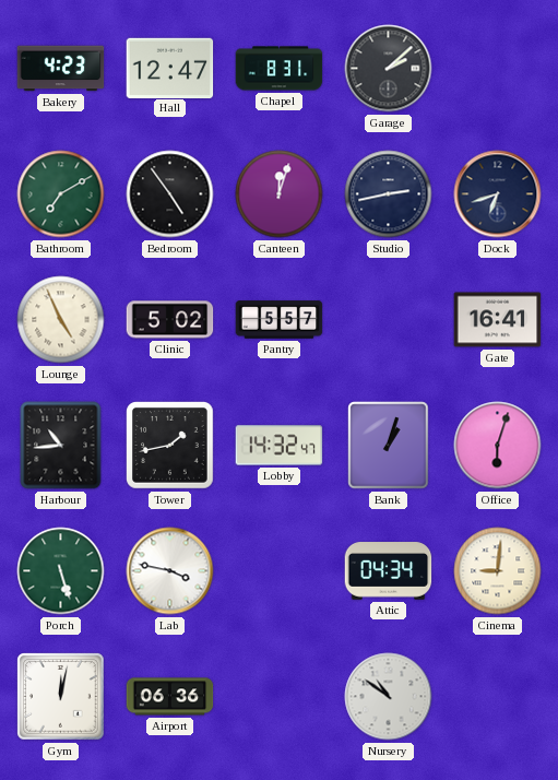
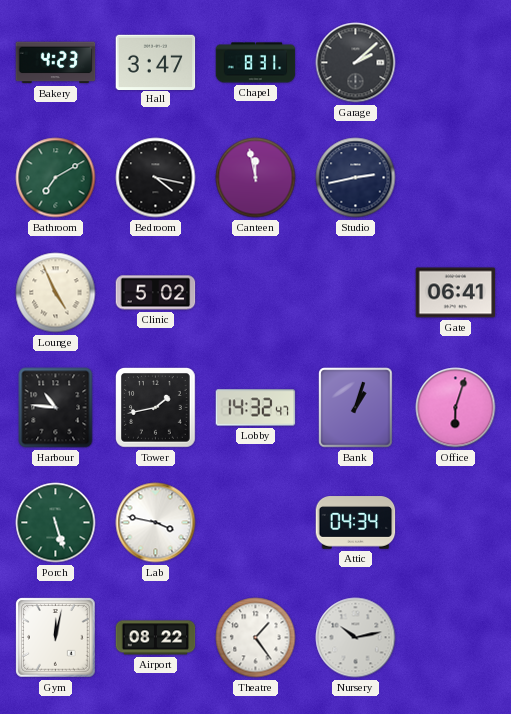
Hall: 12:47 -> 3:47
Bedroom: 4:54 -> 4:17
Canteen: 12:03 -> 11:58
Dock: 6:42 -> none
Pantry: 5:57 -> none
Gate: 16:41 -> 06:41
Harbour: 10:44 -> 10:46
Cinema: 9:01 -> none
Airport: 06:36 -> 08:22
Theatre: none -> 1:24
Nursery: 10:51 -> 10:13
